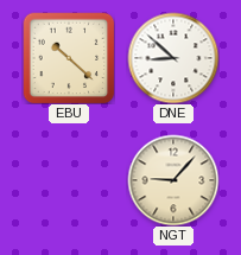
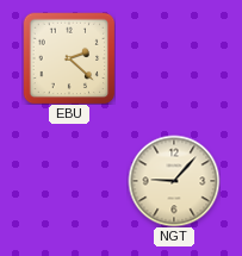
EBU: 10:22 -> 2:22
DNE: 8:52 -> none
